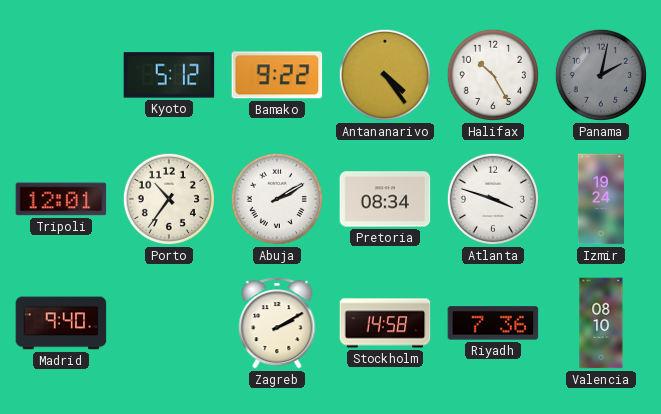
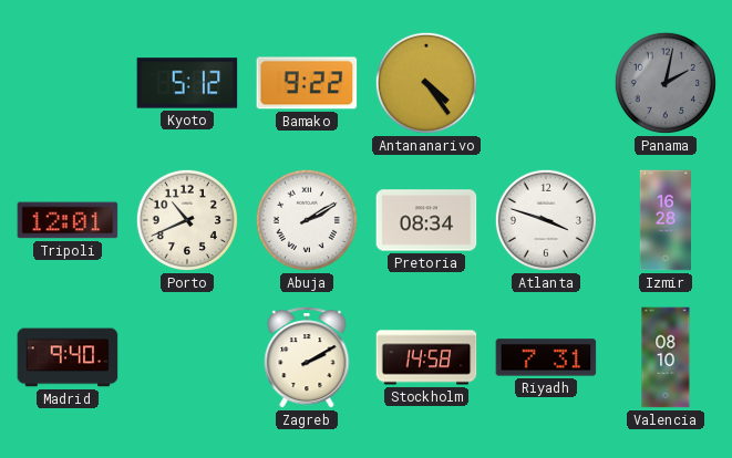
Halifax: 10:25 -> none
Porto: 10:36 -> 10:41
Izmir: 19:24 -> 16:28
Riyadh: 7:36 -> 7:31
